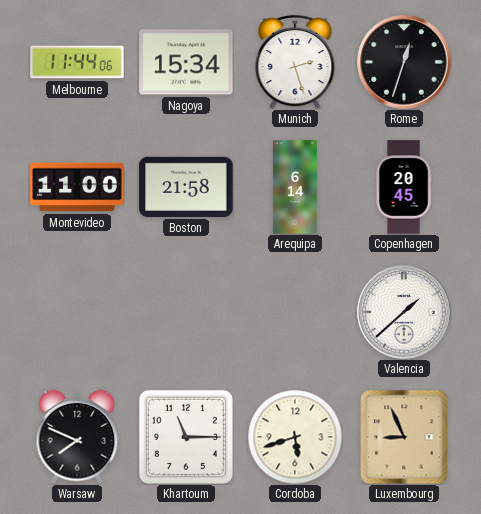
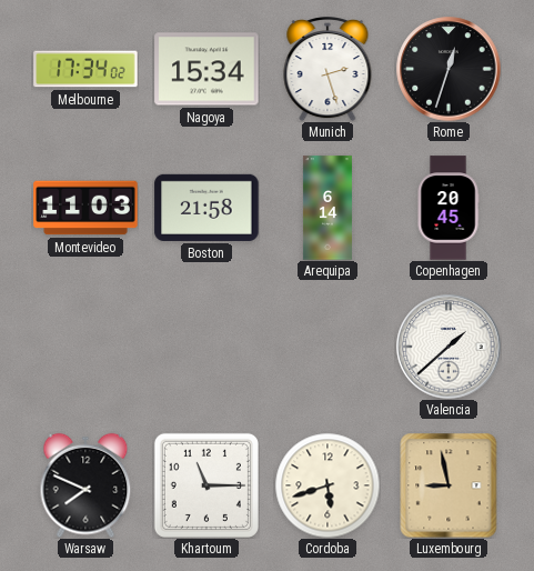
Melbourne: 11:44 -> 17:34
Montevideo: 11:00 -> 11:03
Luxembourg: 8:56 -> 8:58
